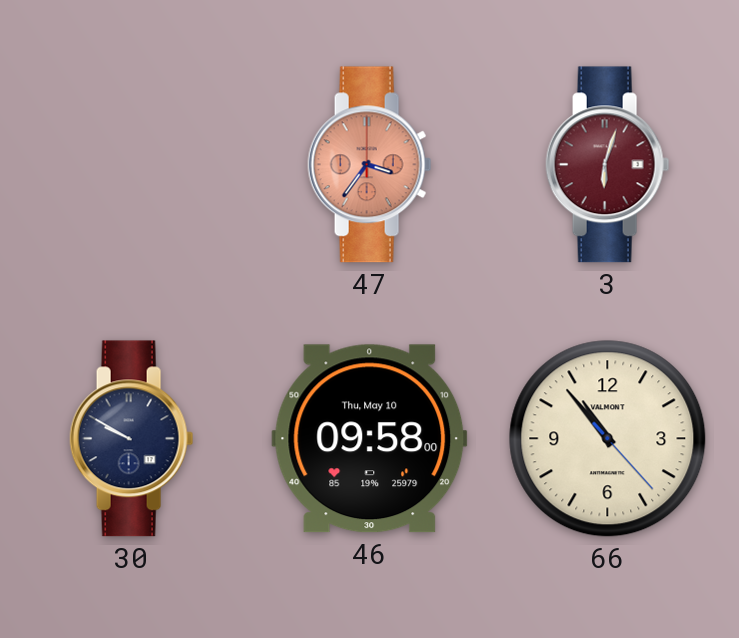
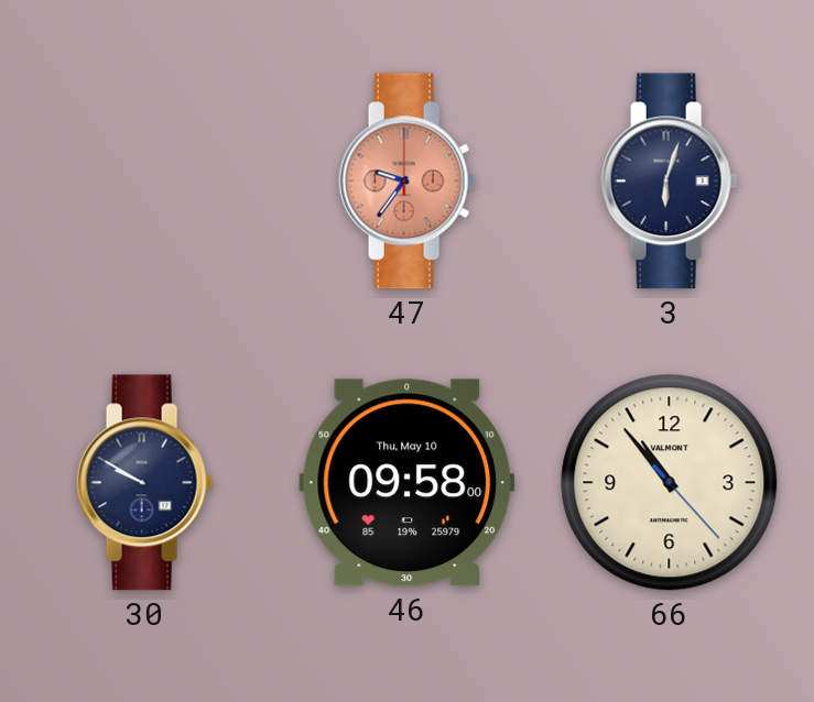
47: 3:36 -> 9:36
3 dial: burgundy -> navy
